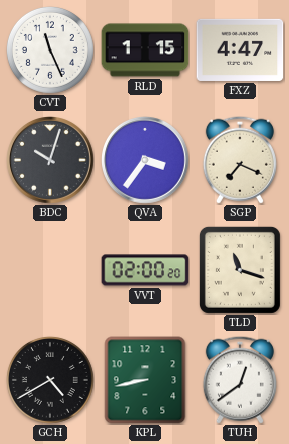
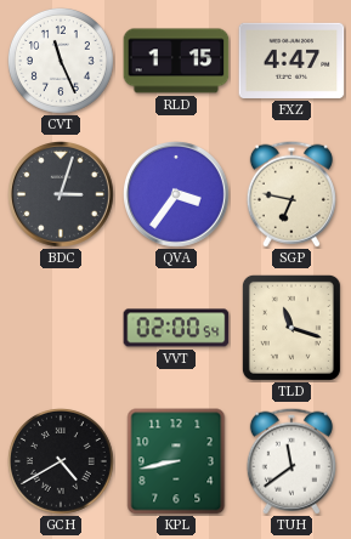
BDC: 10:03 -> 3:03
SGP: 7:19 -> 6:47
VVT: 02:00:20 -> 02:00:54
TUH: 12:39 -> 11:39
